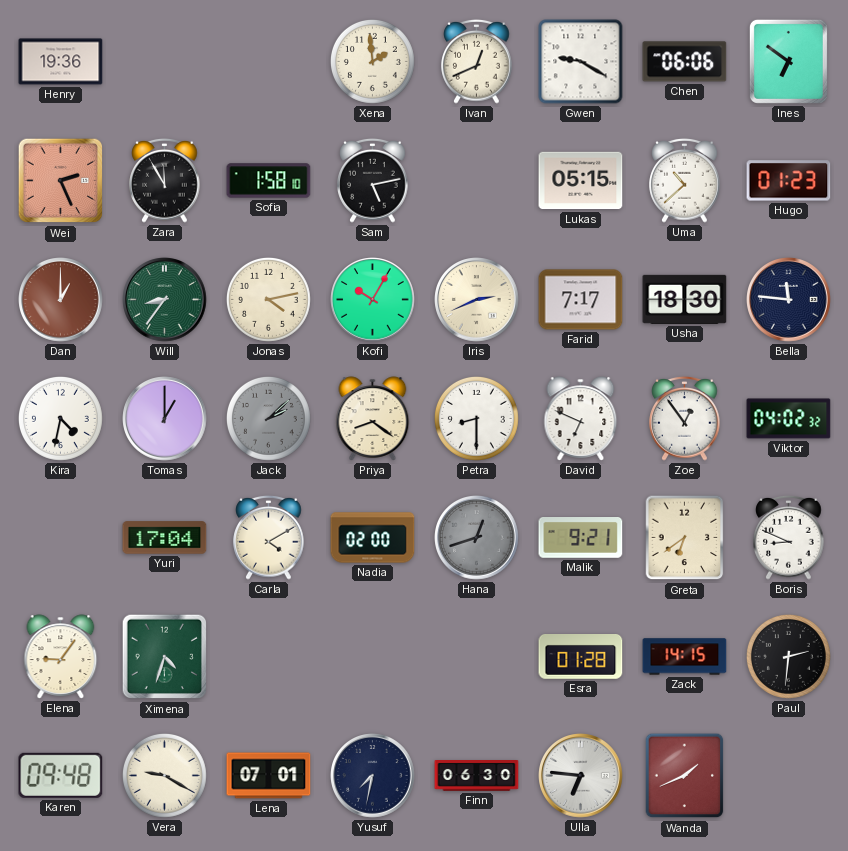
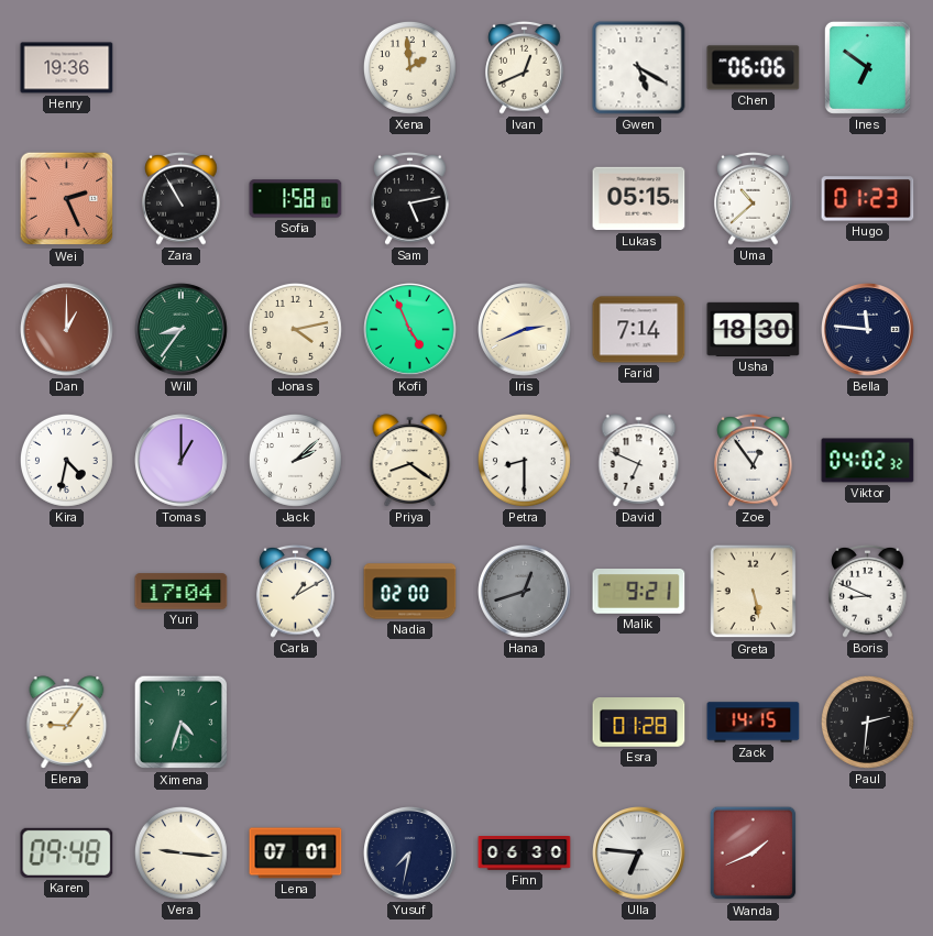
Gwen: 9:20 -> 5:20
Zara: 11:55 -> 10:55
Kofi: 10:05 -> 4:56
Farid: 7:17 -> 7:14
Jack dial: grey -> white
Carla: 4:10 -> 1:10
Greta: 6:39 -> 5:28
Vera: 9:20 -> 9:16
